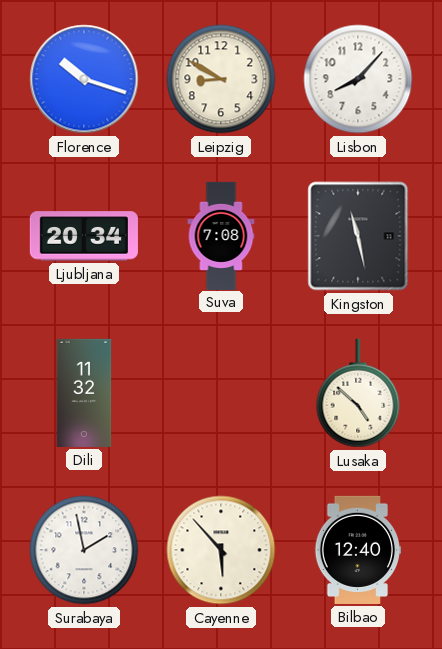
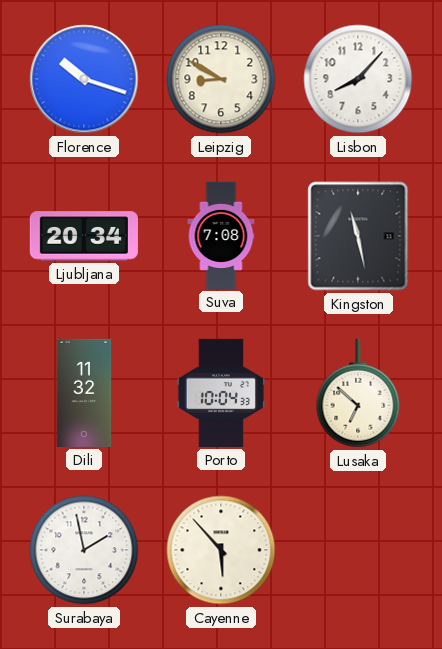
Porto: none -> 10:04
Lusaka: 4:52 -> 6:52
Bilbao: 12:40 -> none
